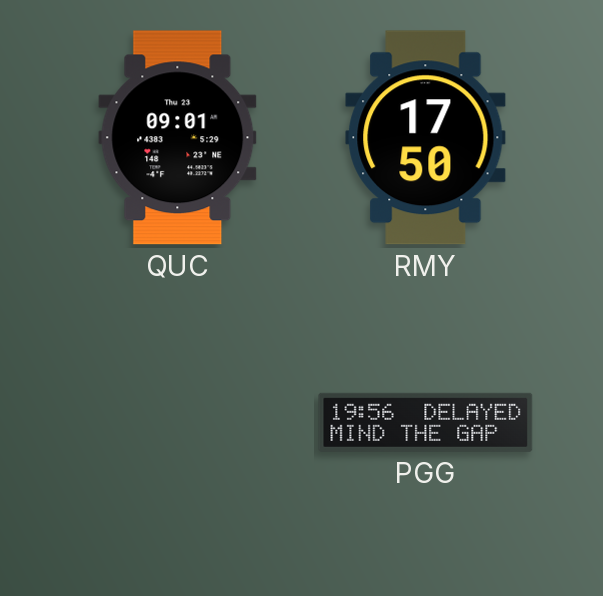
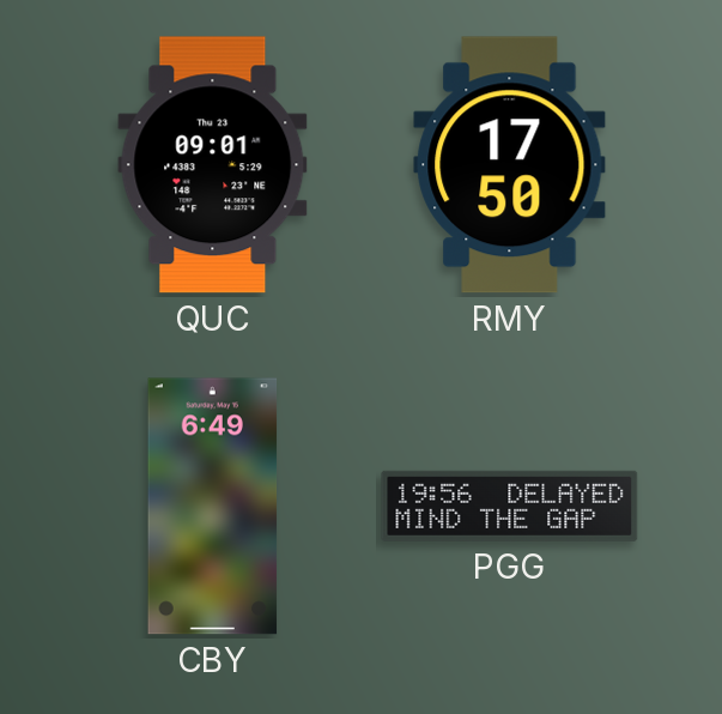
CBY: none -> 6:49
